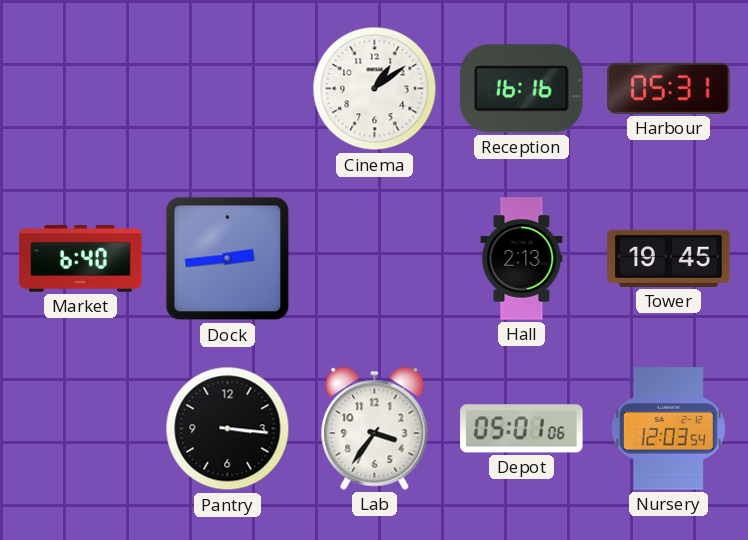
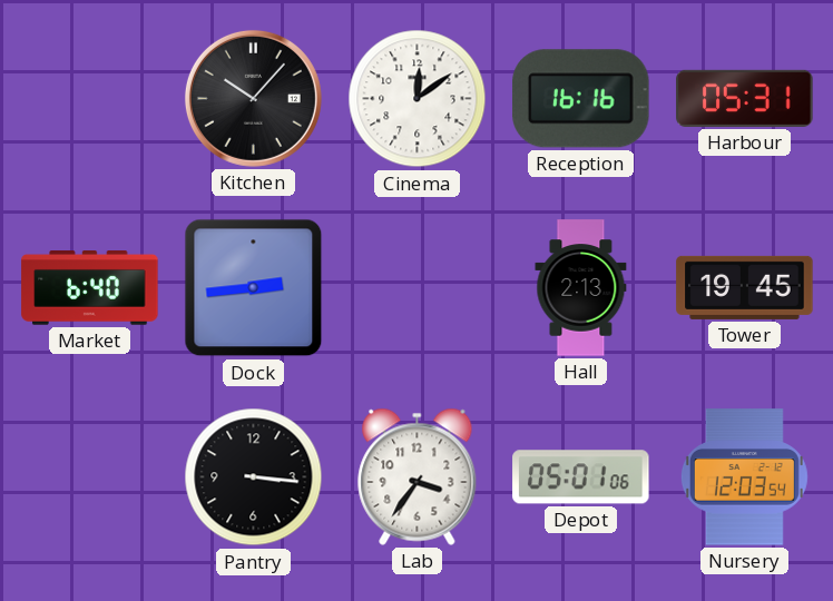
Kitchen: none -> 10:07
Cinema: 1:09 -> 12:09
